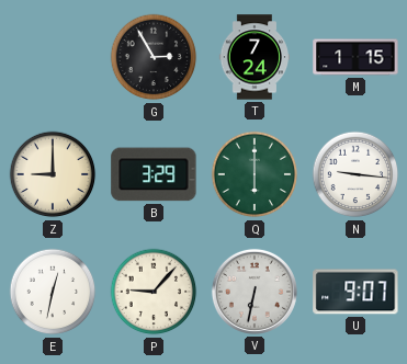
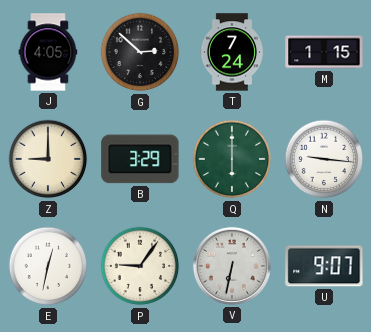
J: none -> 4:05
G: 2:55 -> 2:52
P: 9:07 -> 9:06
